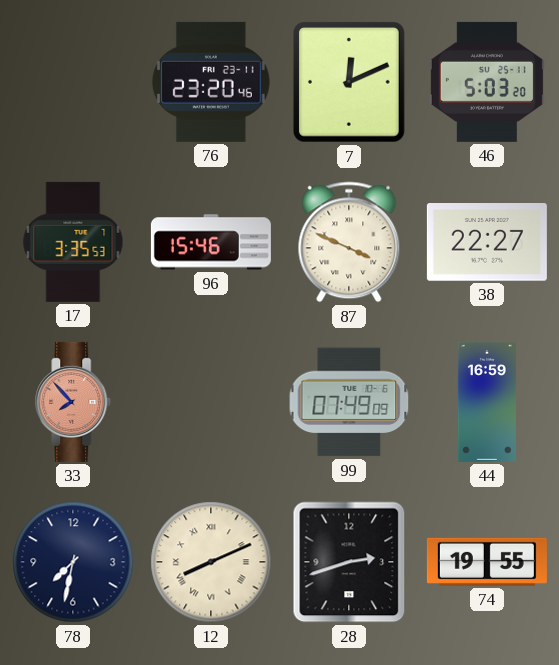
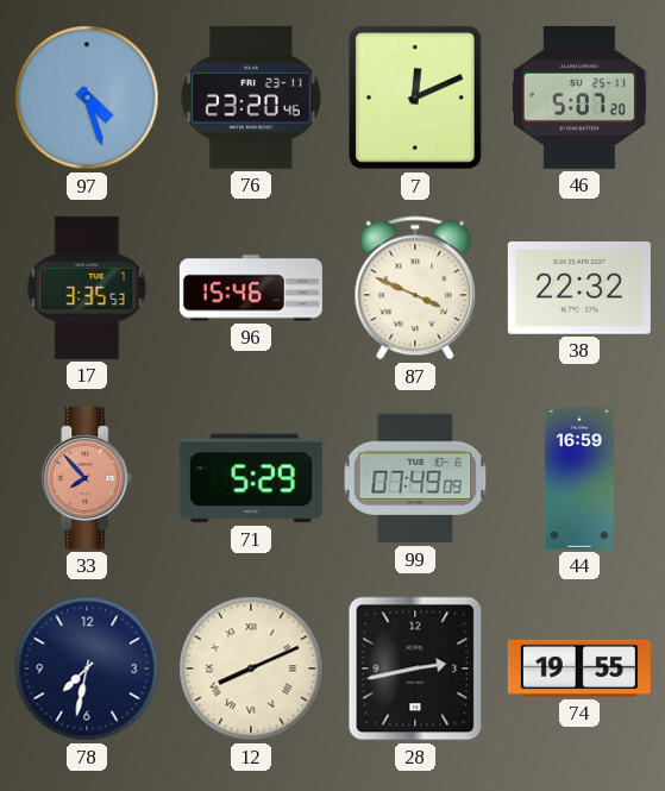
97: none -> 4:27
46: 5:03 -> 5:07
38: 22:27 -> 22:32
71: none -> 5:29
28: 2:42 -> 2:43
